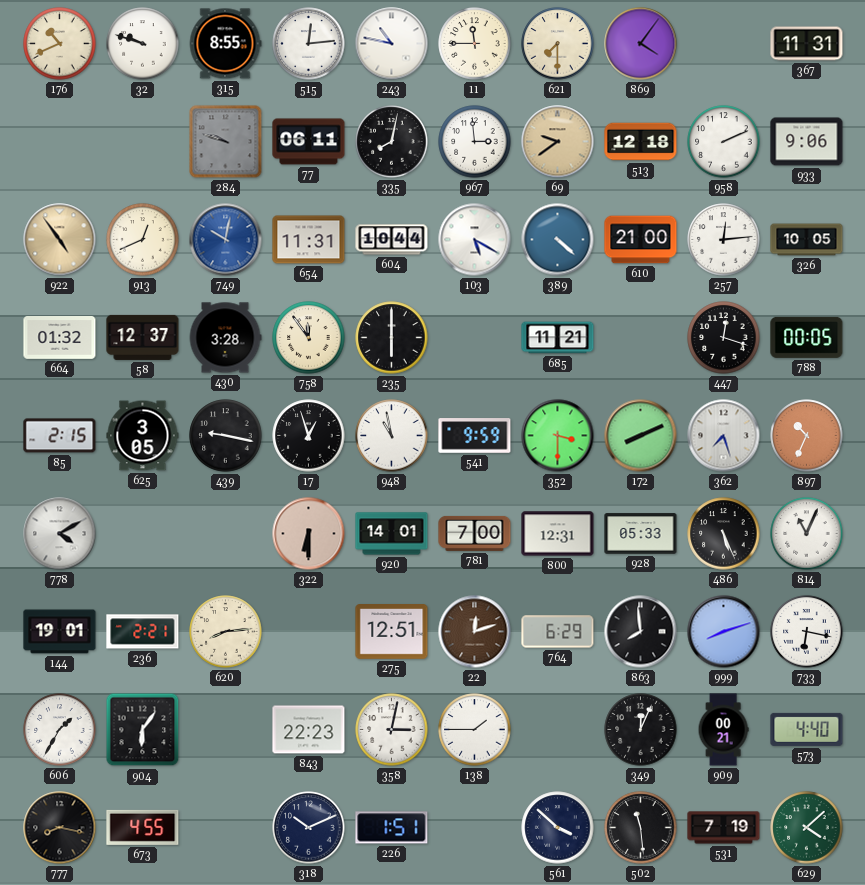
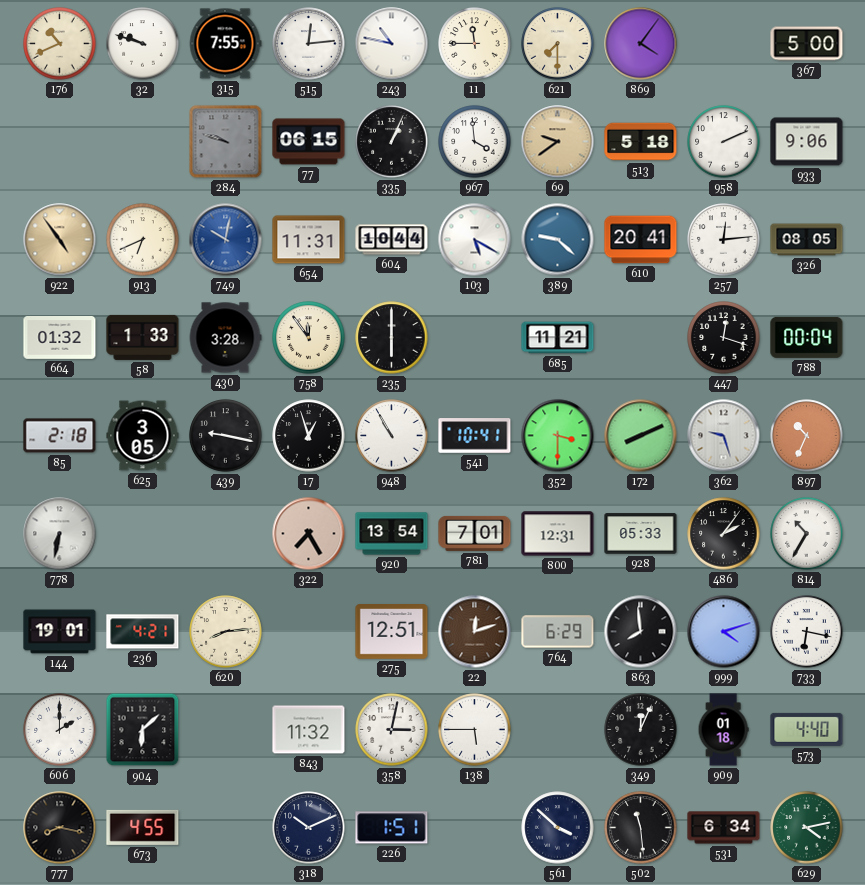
315: 8:55 -> 7:55
367: 11:31 -> 5:00
77: 06:11 -> 06:15
335: 8:02 -> 1:04
967: 2:59 -> 3:59
513: 12:18 -> 5:18
913: 12:41 -> 6:41
389: 4:22 -> 9:22
610: 21:00 -> 20:41
326: 10:05 -> 08:05
58: 12:37 -> 1:33
788: 00:05 -> 00:04
85: 2:15 -> 2:18
948: 10:58 -> 10:55
541: 9:59 -> 10:41
362: 7:27 -> 9:27
778: 4:10 -> 6:32
322: 6:30 -> 7:25
920: 14:01 -> 13:54
781: 7:00 -> 7:01
486: 5:26 -> 2:06
814: 11:04 -> 10:35
236: 2:21 -> 4:21
999: 8:12 -> 4:12
606: 1:35 -> 2:00
904: 6:06 -> 6:08
843: 22:23 -> 11:32
138: 1:45 -> 5:45
909: 00:21 -> 01:18
531: 7:19 -> 6:34
629: 4:08 -> 4:13
